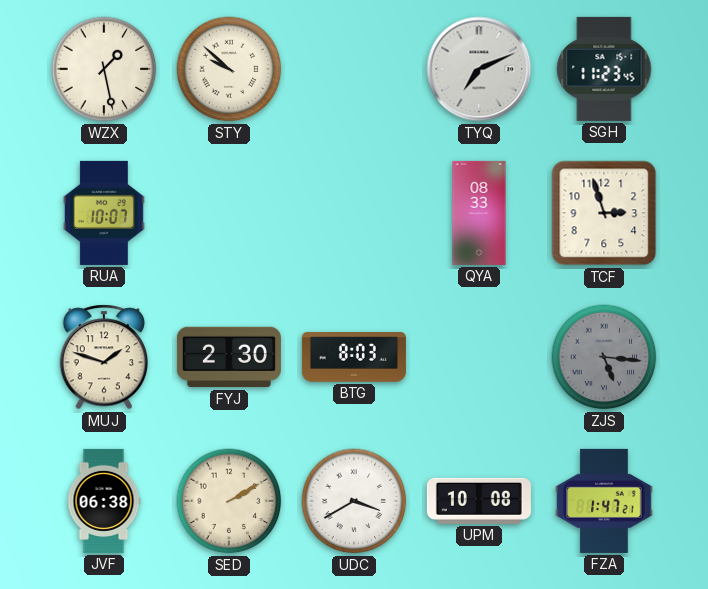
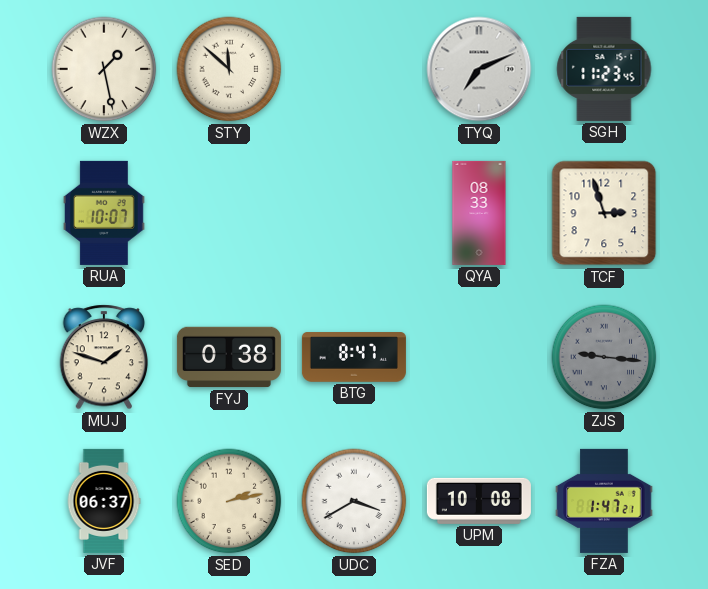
STY: 9:52 -> 11:52
FYJ: 2:30 -> 0:38
BTG: 8:03 -> 8:47
ZJS: 5:16 -> 9:16
JVF: 06:38 -> 06:37
SED: 2:10 -> 2:13
